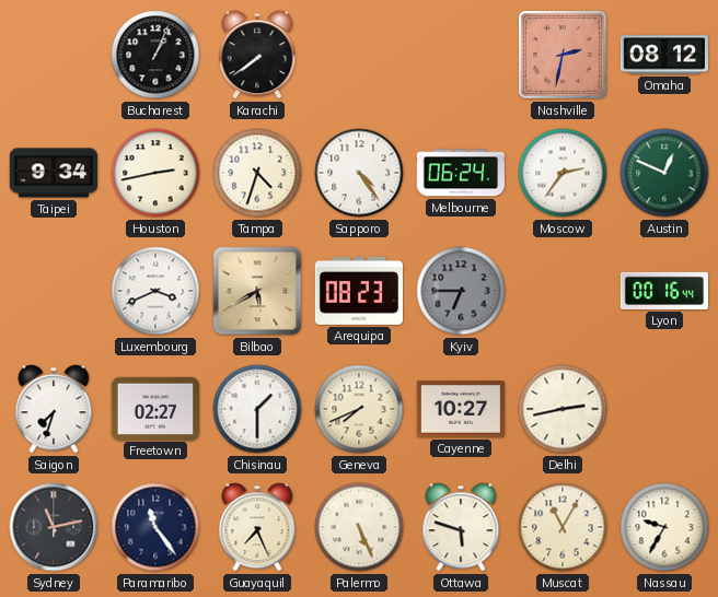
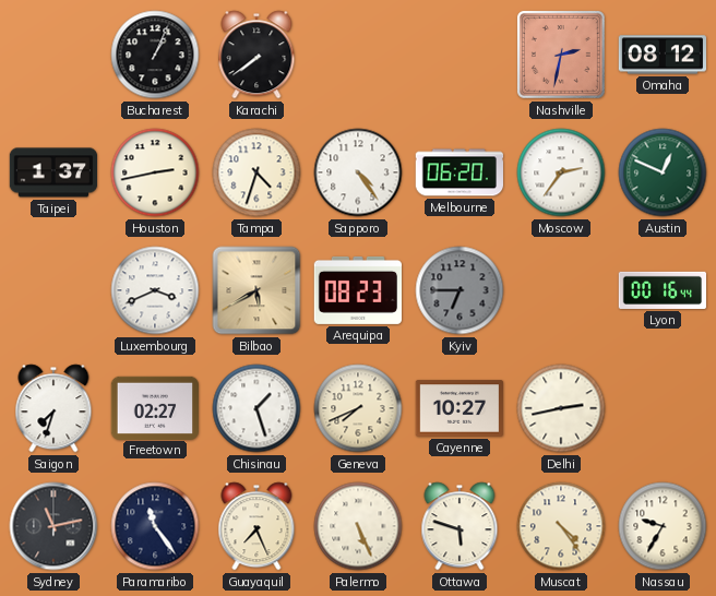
Taipei: 9:34 -> 1:37
Melbourne: 06:24 -> 06:20
Chisinau: 1:30 -> 1:27
Muscat: 11:05 -> 4:24
